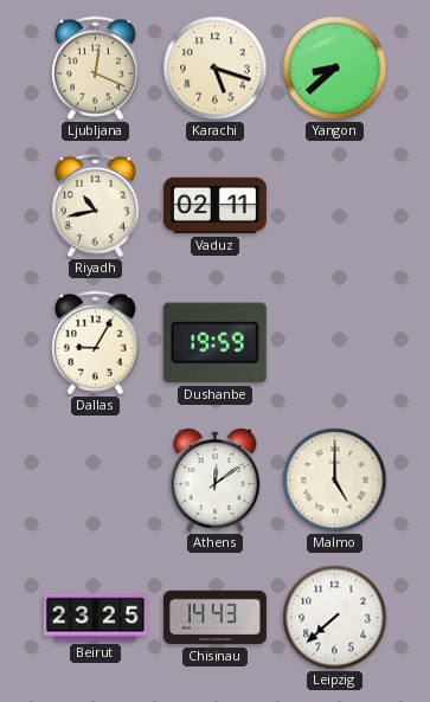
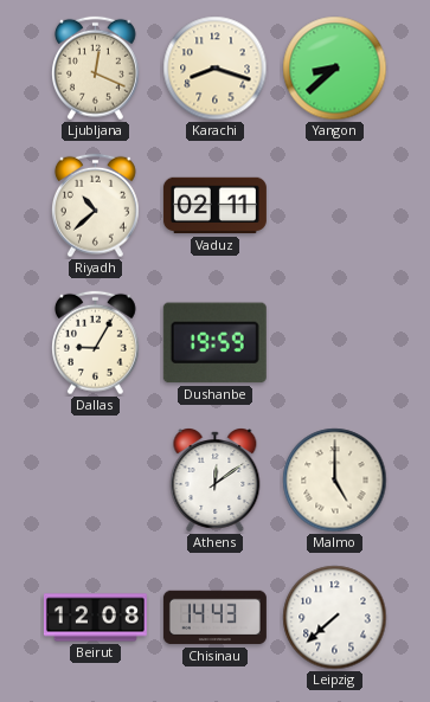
Karachi: 5:18 -> 8:18
Riyadh: 10:43 -> 10:38
Beirut: 23:25 -> 12:08
